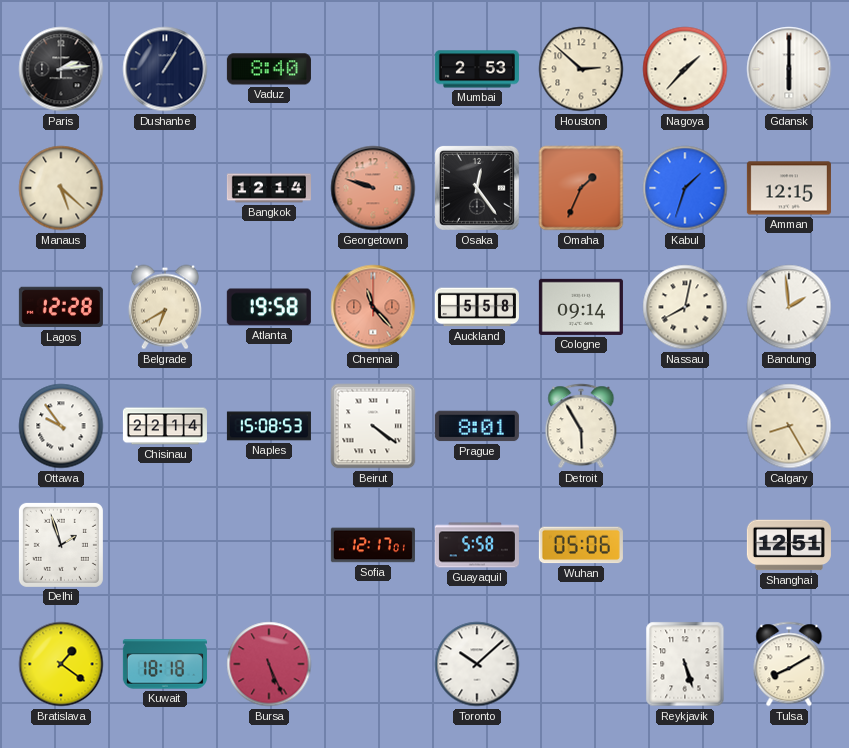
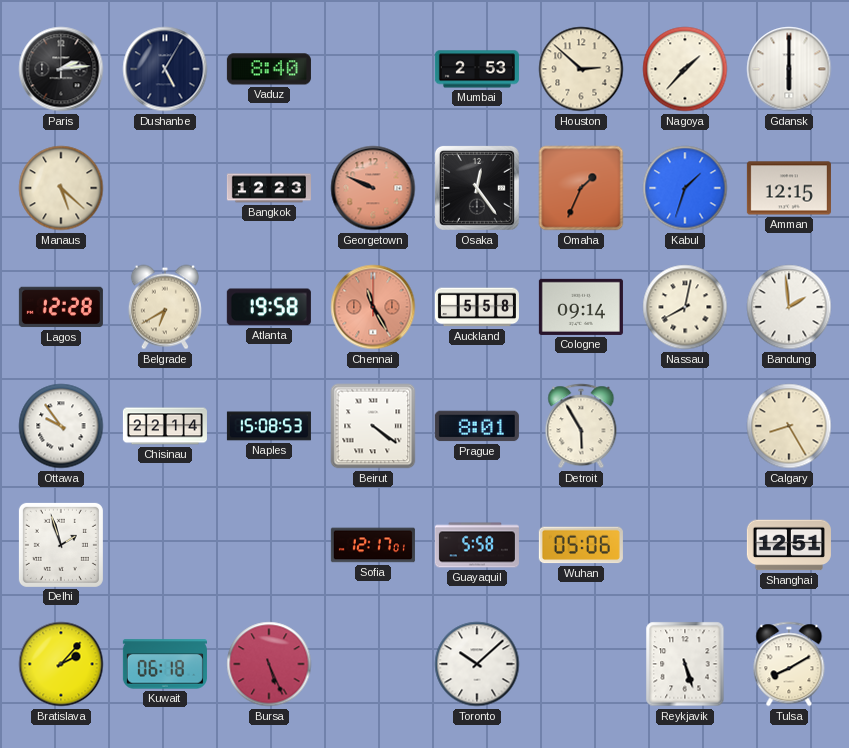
Dushanbe: 1:05 -> 5:05
Bangkok: 12:14 -> 12:23
Georgetown: 9:48 -> 9:49
Chennai: 11:23 -> 11:25
Bratislava: 1:21 -> 2:07
Kuwait: 18:18 -> 06:18
